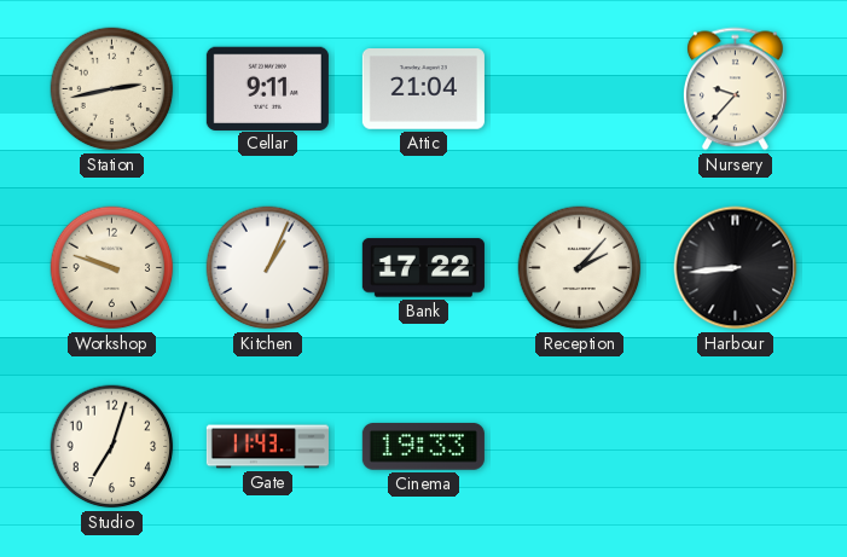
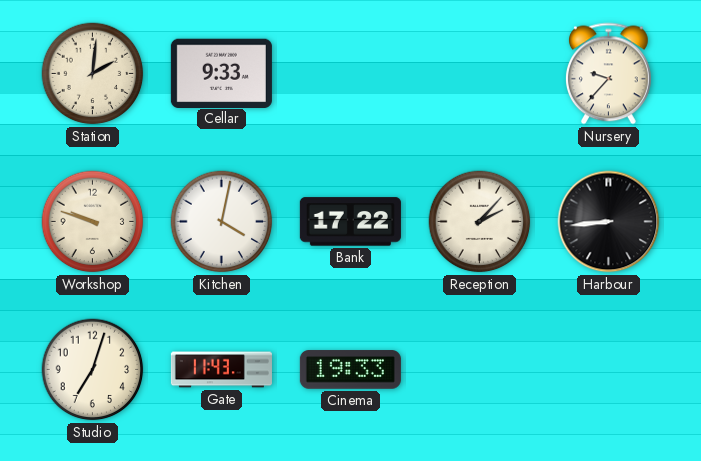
Station: 2:43 -> 2:01
Cellar: 9:11 -> 9:33
Attic: 21:04 -> none
Kitchen: 1:04 -> 4:02
